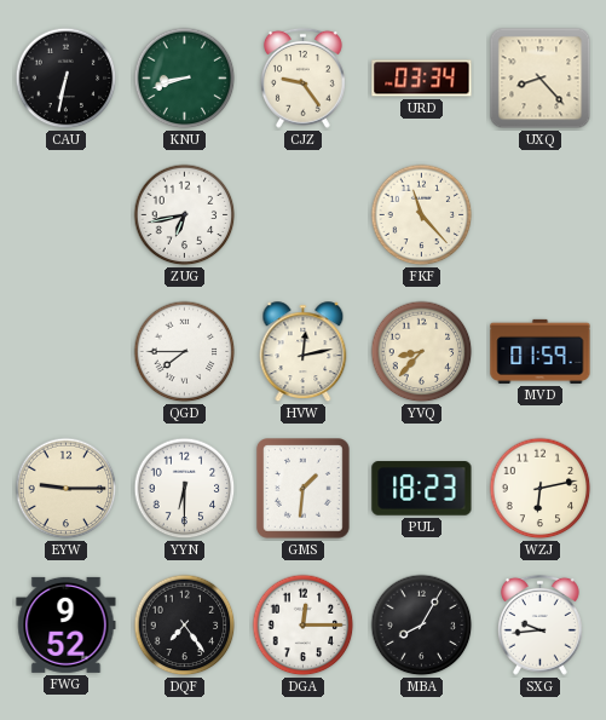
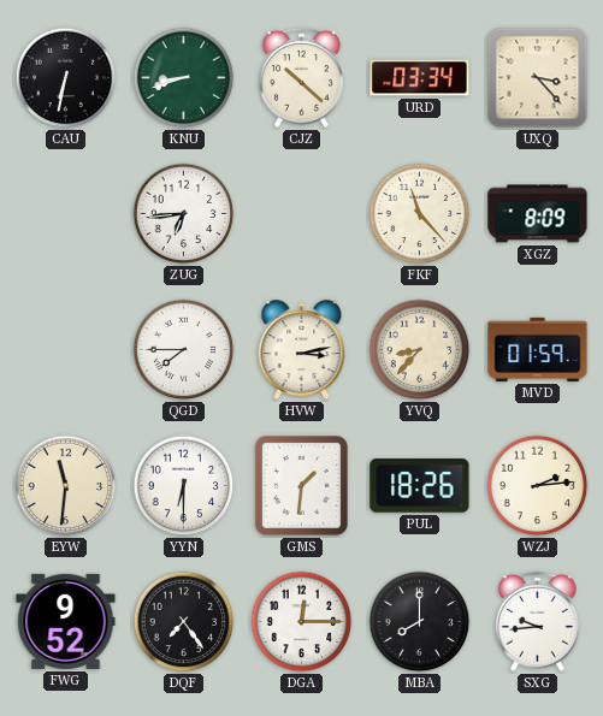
CJZ: 9:24 -> 10:22
UXQ: 8:23 -> 3:23
ZUG: 6:43 -> 6:44
XGZ: none -> 8:09
HVW: 12:13 -> 3:13
EYW: 9:15 -> 11:31
PUL: 18:23 -> 18:26
WZJ: 6:13 -> 2:14
MBA: 8:05 -> 8:00
